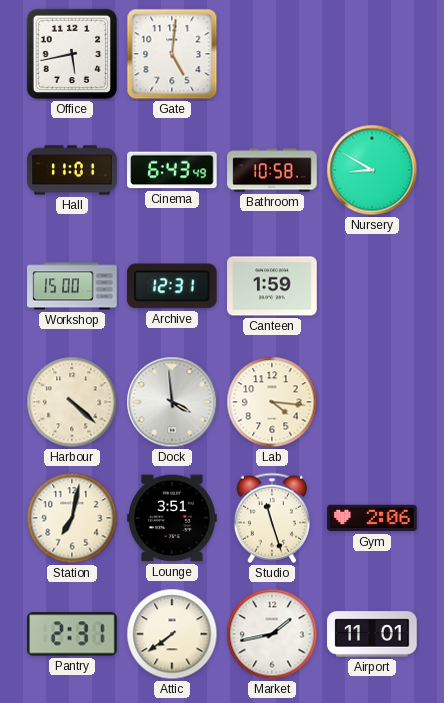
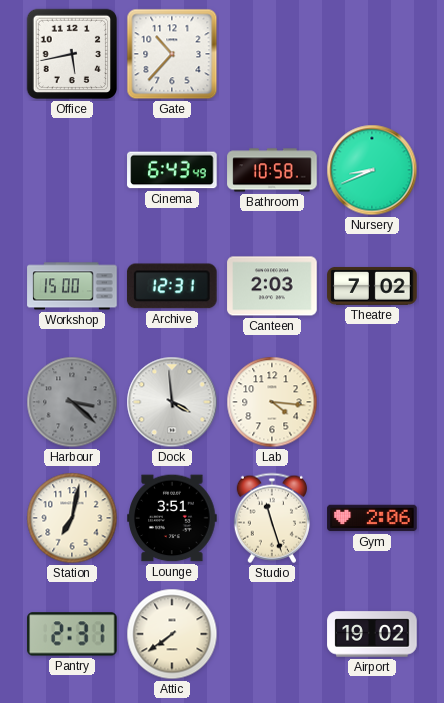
Gate: 5:01 -> 10:37
Hall: 11:01 -> none
Nursery: 8:50 -> 8:41
Canteen: 1:59 -> 2:03
Theatre: none -> 7:02
Harbour: 4:22 -> 3:22
Harbour dial: cream -> grey
Market: 1:43 -> none
Airport: 11:01 -> 19:02
